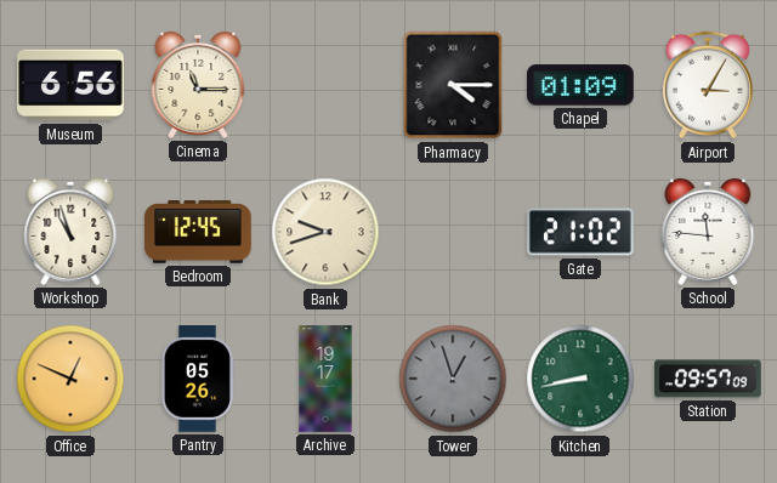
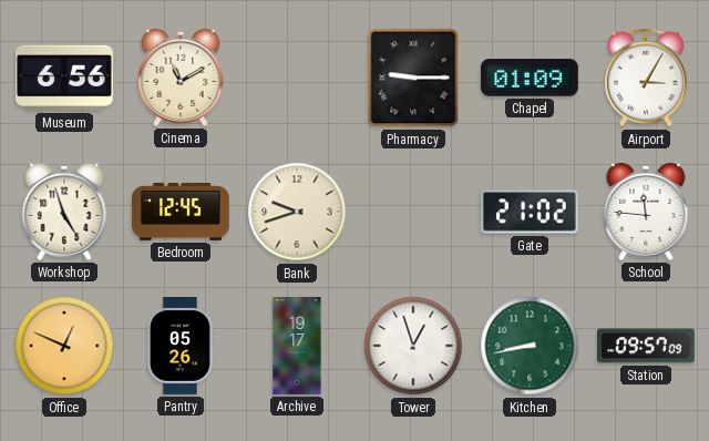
Cinema: 11:15 -> 11:10
Pharmacy: 4:15 -> 9:15
Workshop: 10:57 -> 4:57
Tower dial: grey -> white
